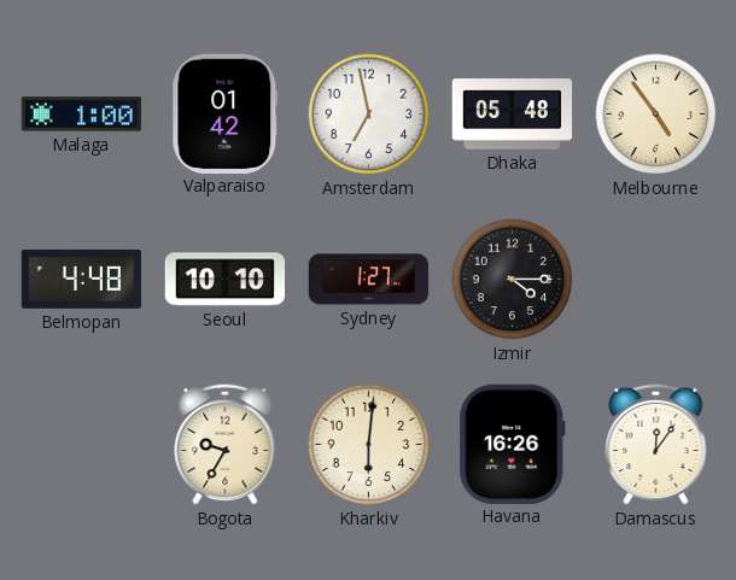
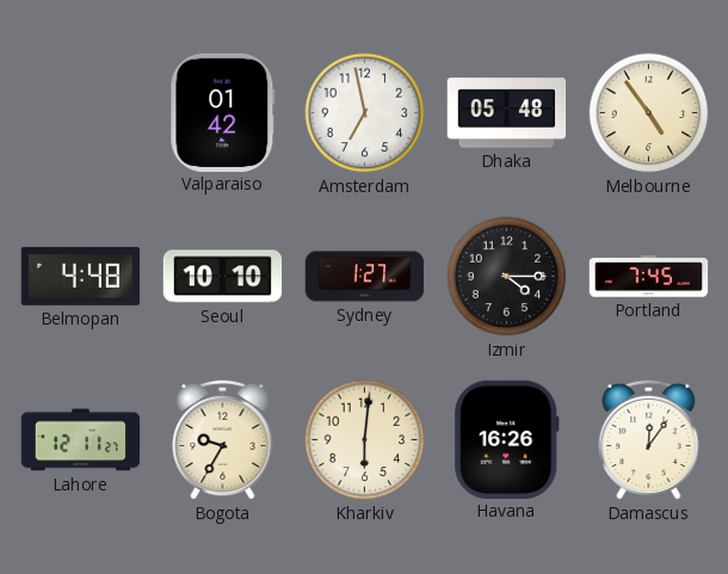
Malaga: 1:00 -> none
Portland: none -> 7:45
Lahore: none -> 12:11
